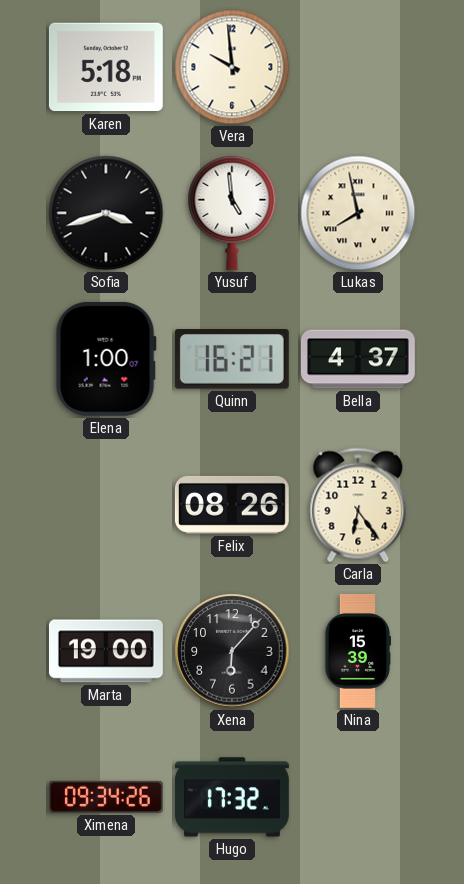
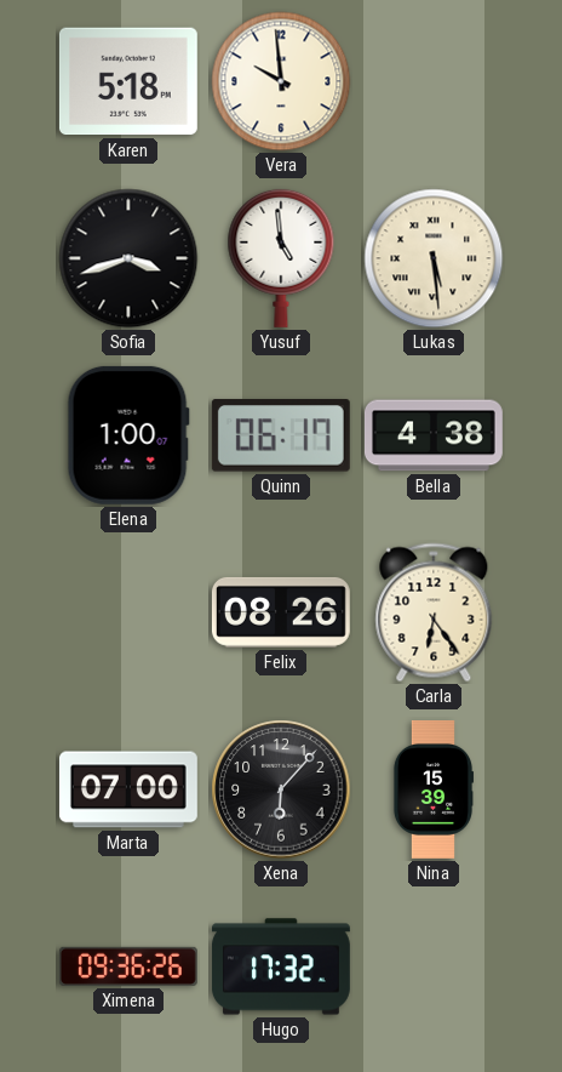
Lukas: 7:58 -> 5:29
Quinn: 16:21 -> 06:17
Bella: 4:37 -> 4:38
Marta: 19:00 -> 07:00
Ximena: 09:34 -> 09:36
